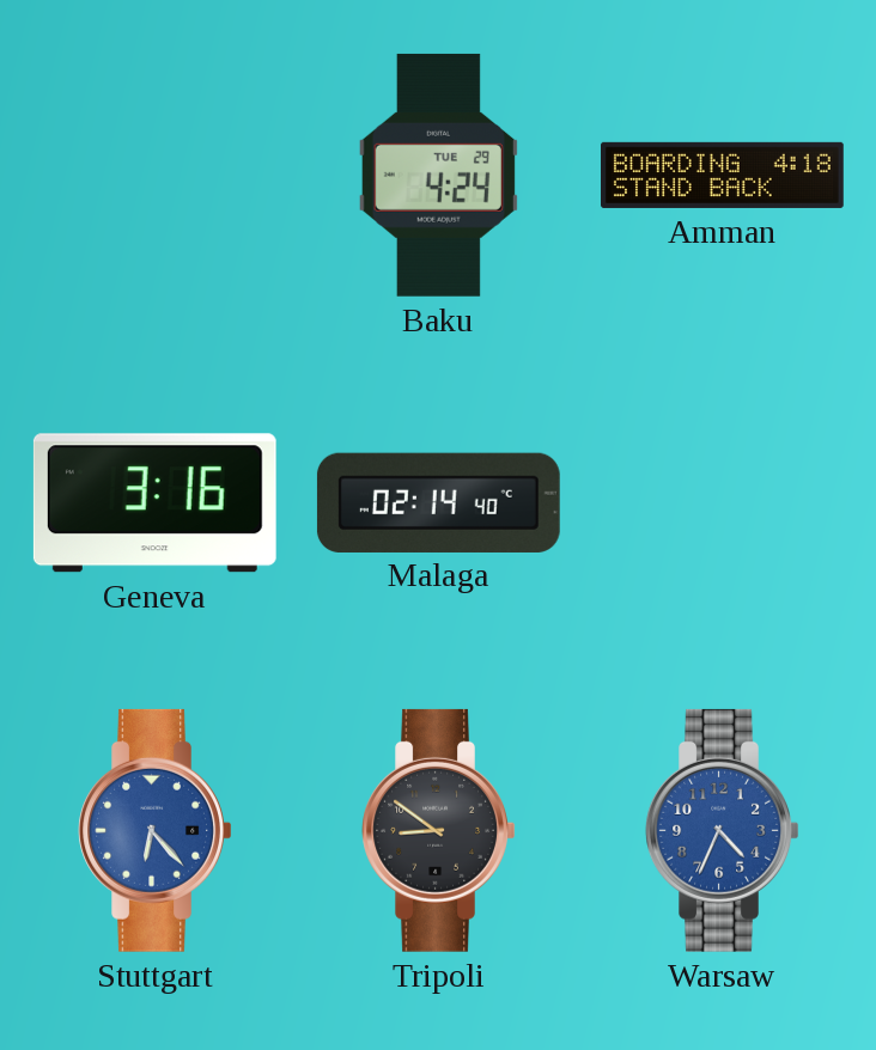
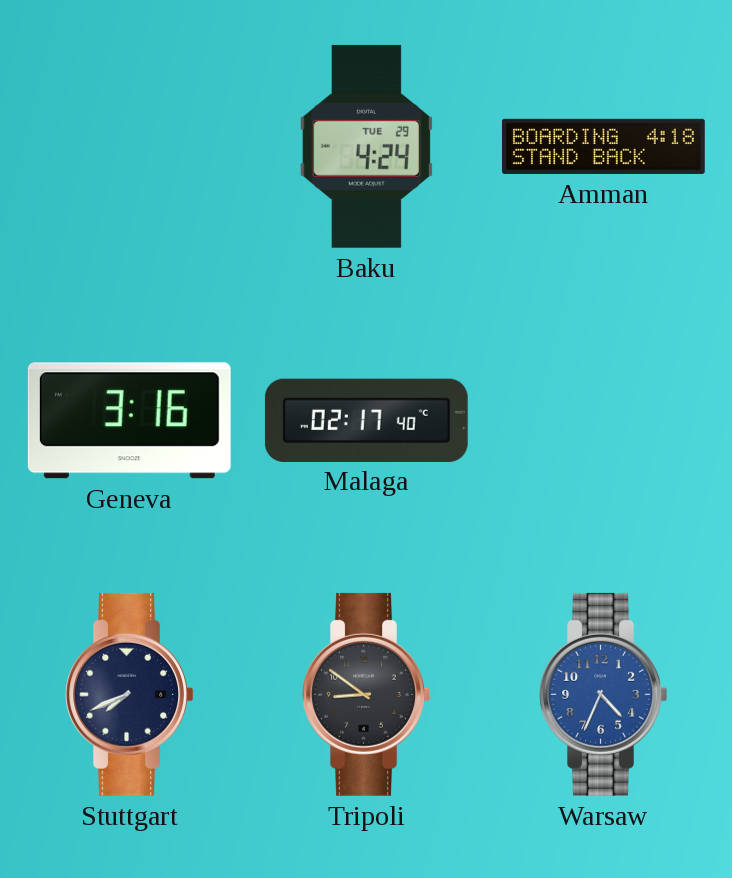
Malaga: 02:14 -> 02:17
Stuttgart: 6:23 -> 7:41
Stuttgart dial: blue -> navy
